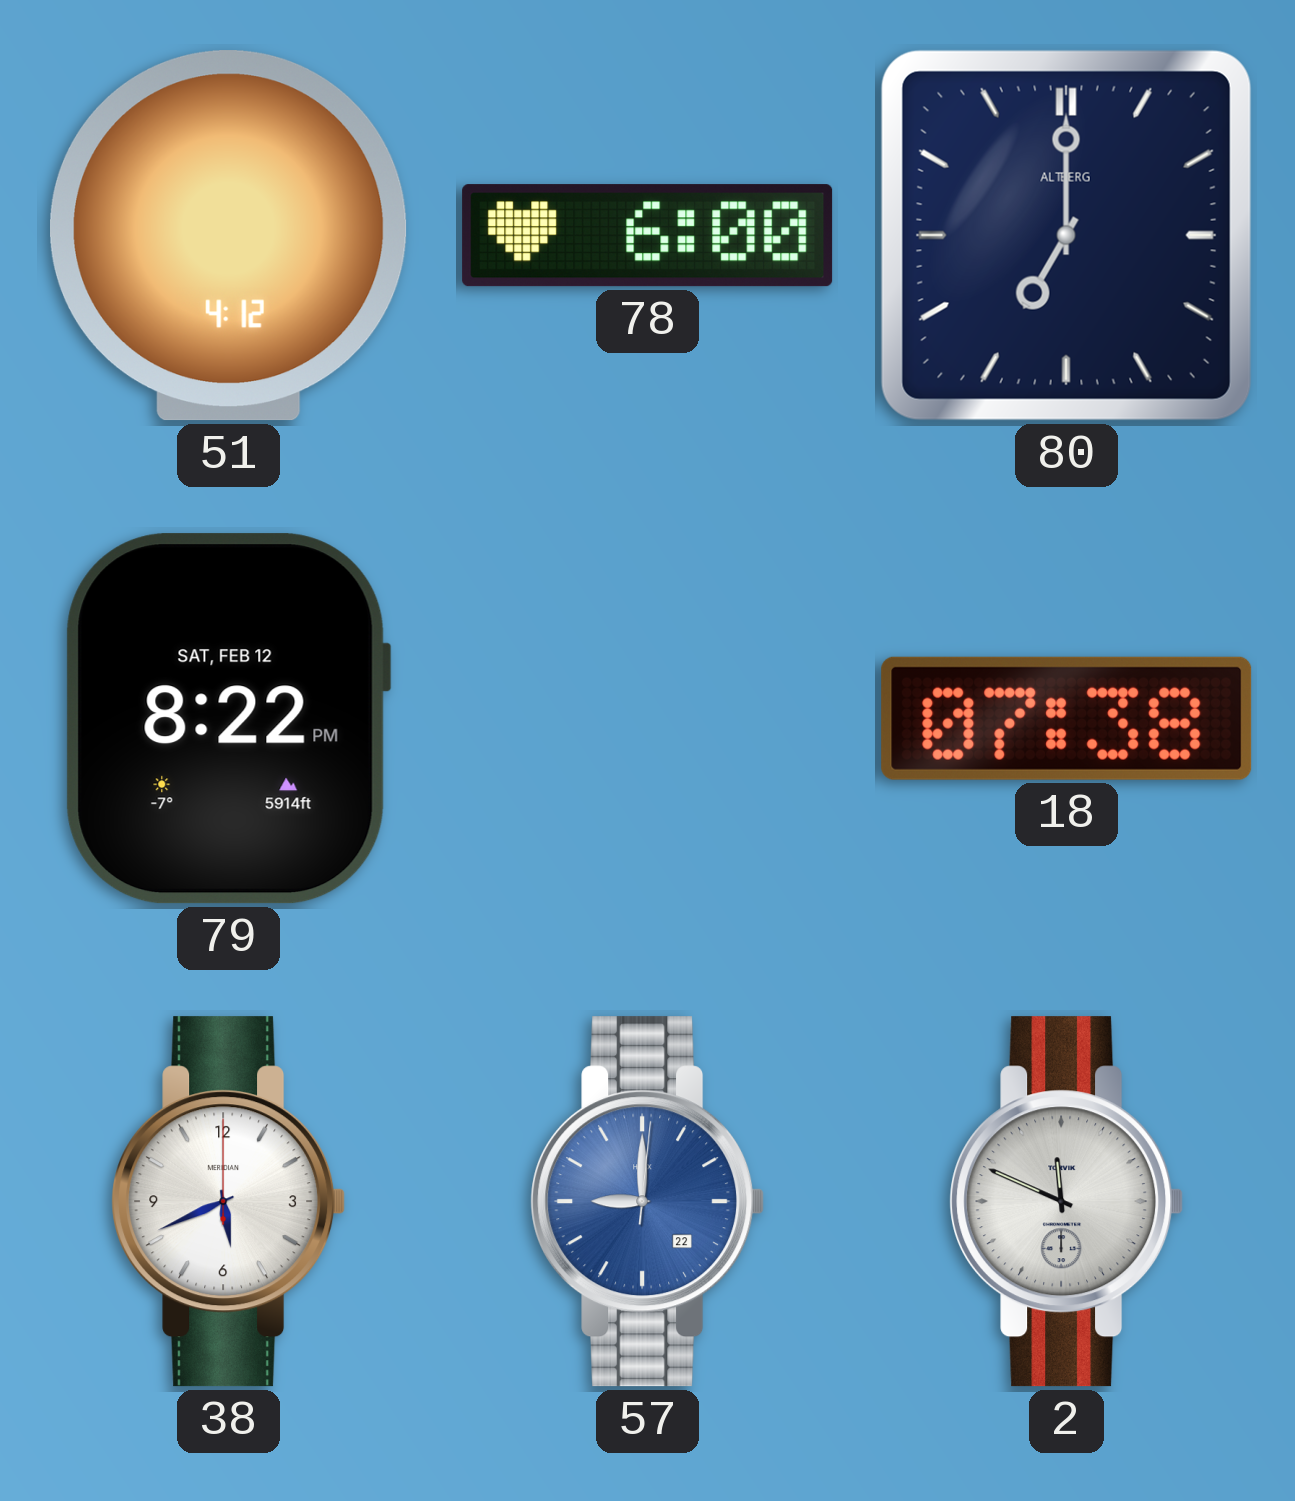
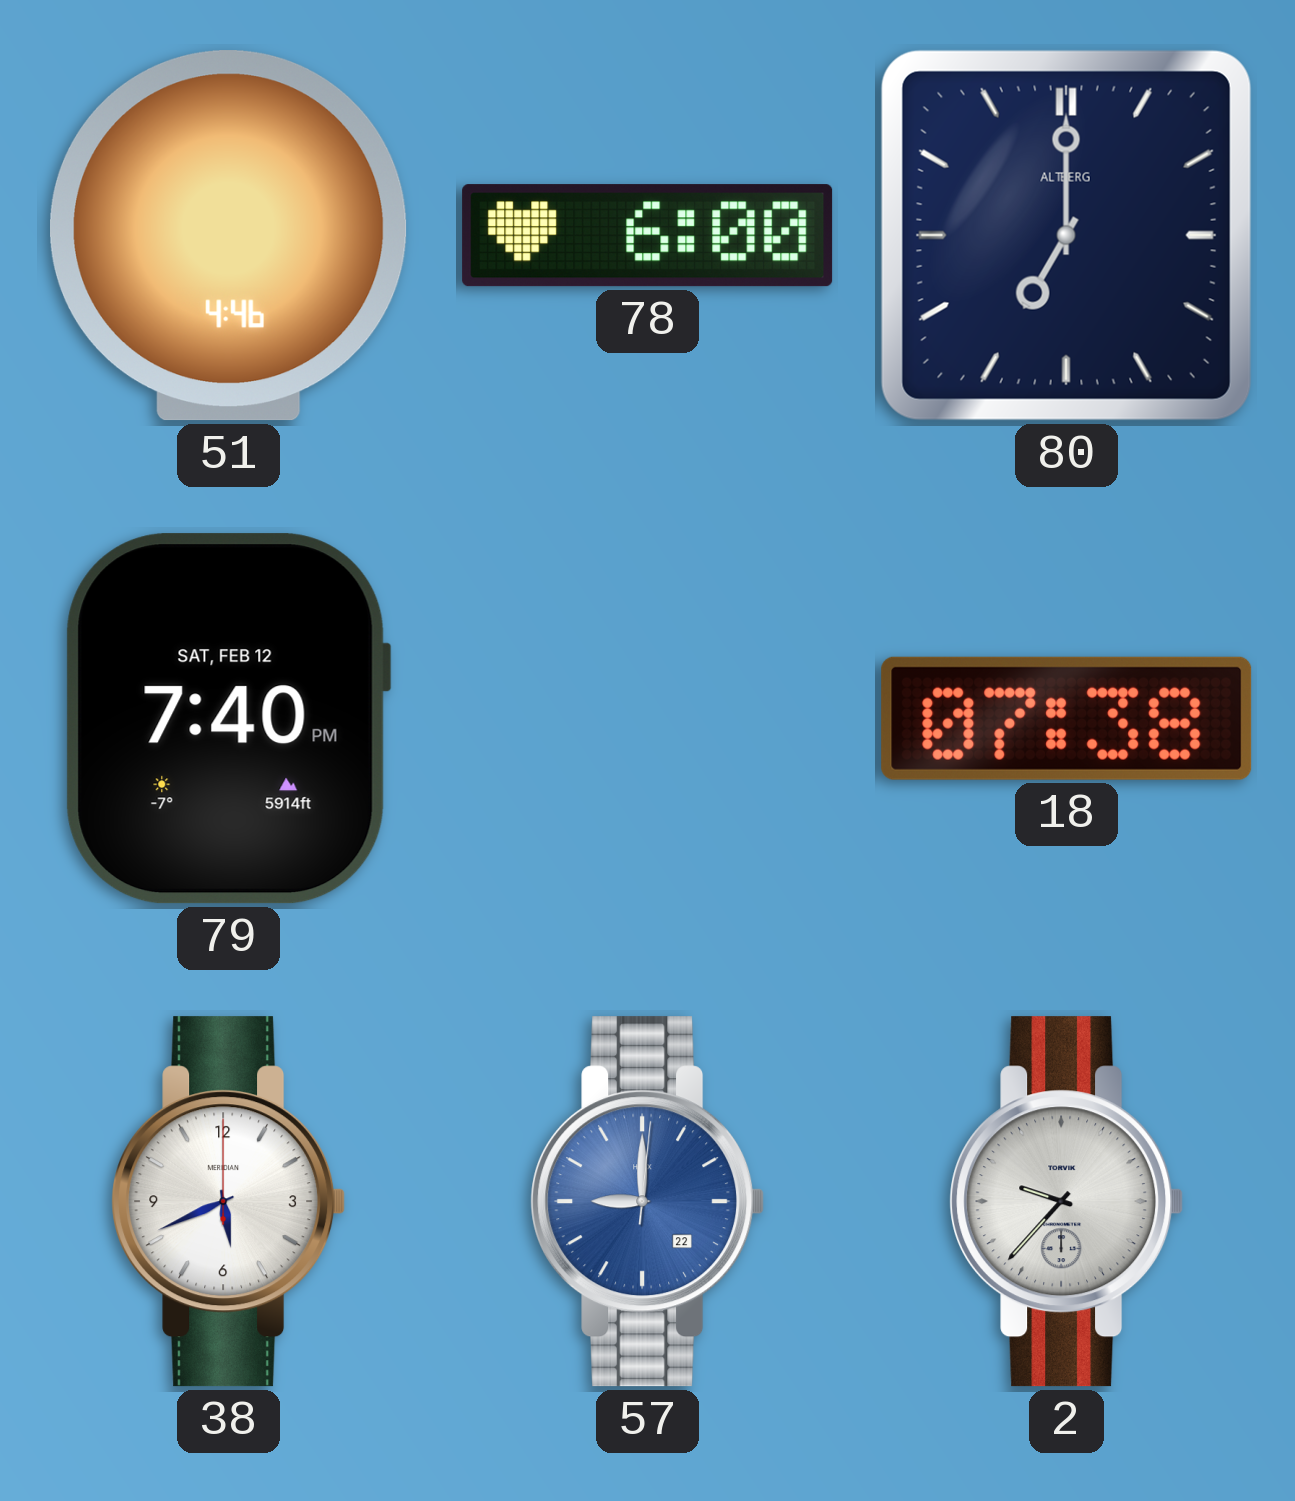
51: 4:12 -> 4:46
79: 8:22 -> 7:40
2: 11:49 -> 9:37
